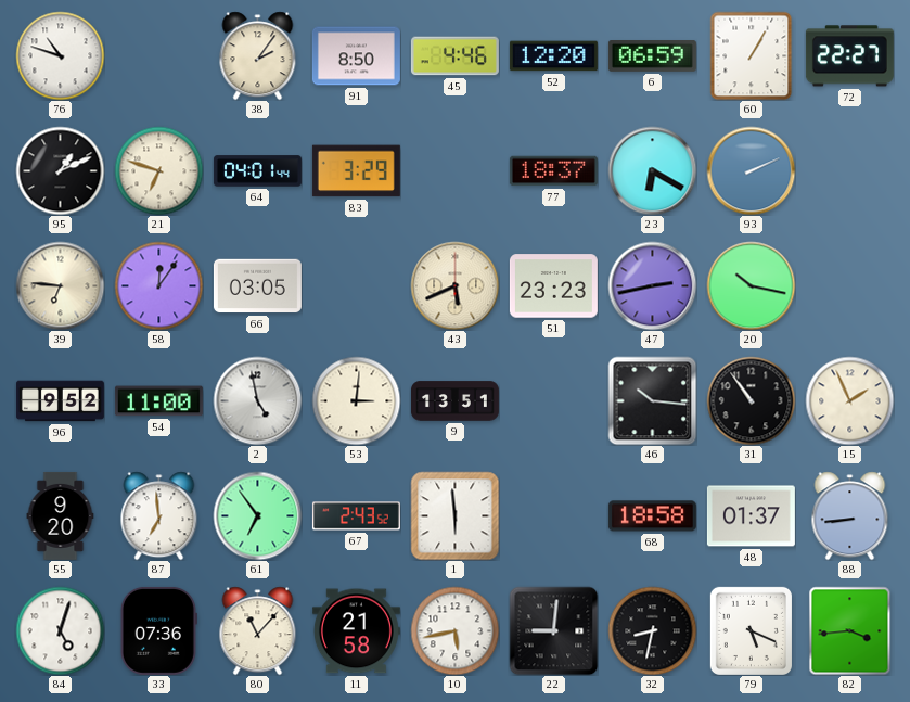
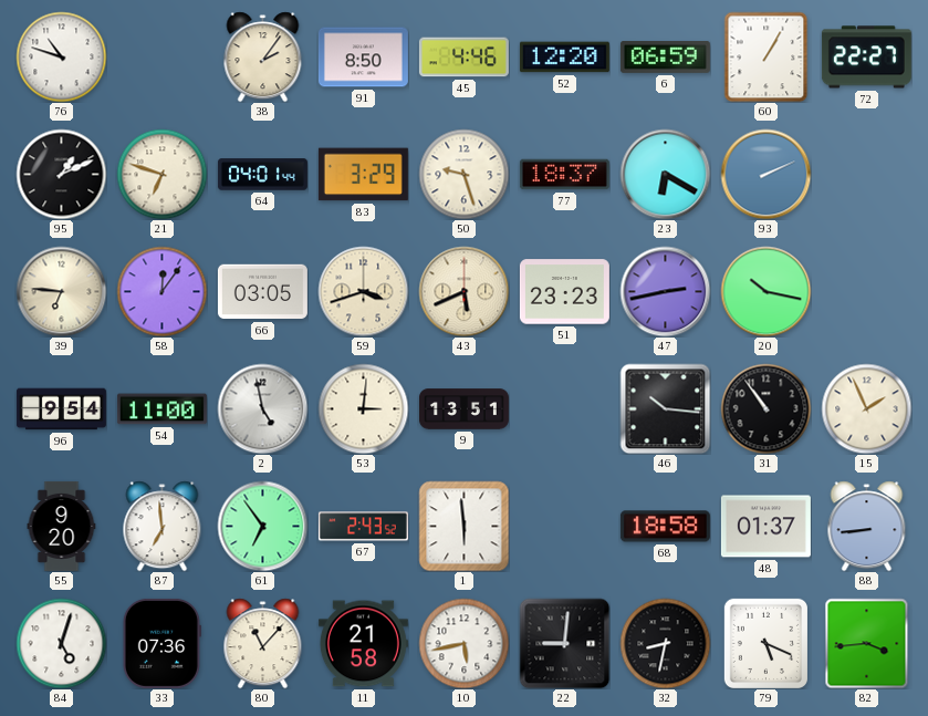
50: none -> 9:27
59: none -> 3:42
96: 9:52 -> 9:54
